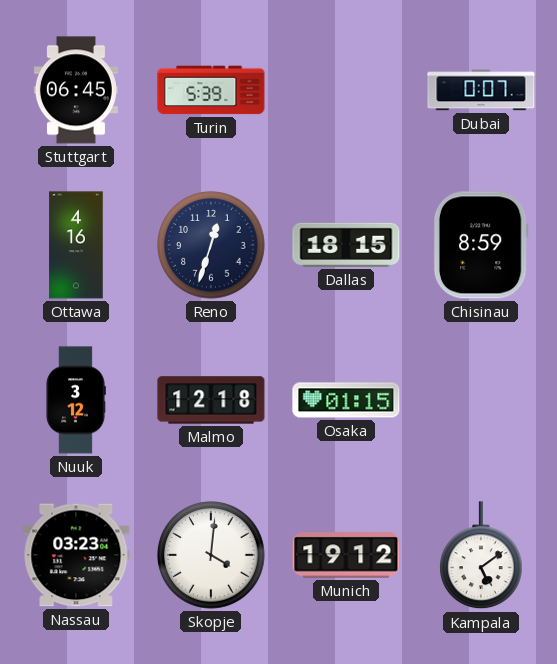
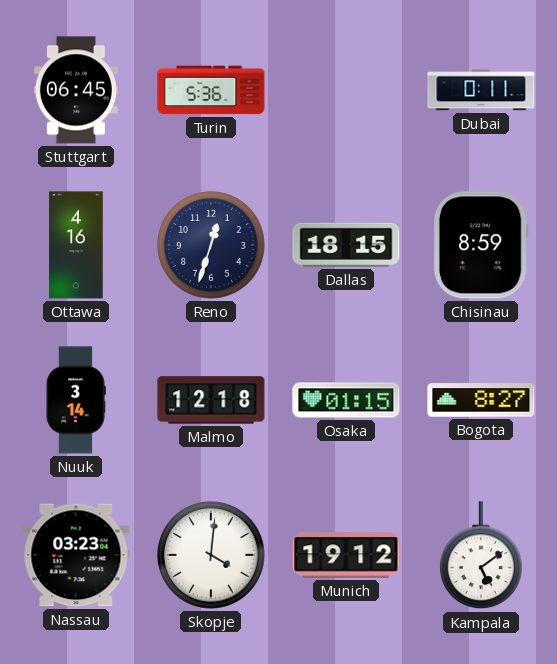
Turin: 5:39 -> 5:36
Dubai: 0:07 -> 0:11
Nuuk: 3:12 -> 3:14
Bogota: none -> 8:27
